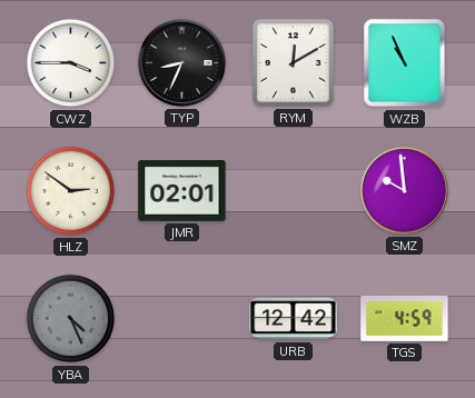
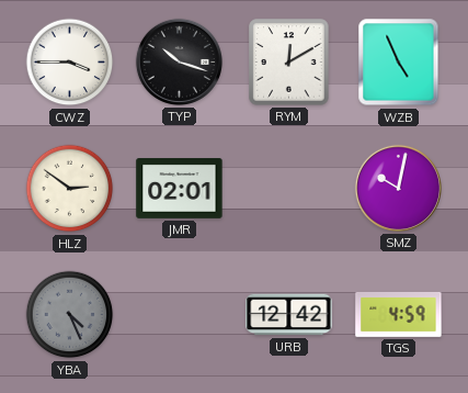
TYP: 8:34 -> 10:18
WZB: 10:56 -> 4:56
SMZ: 9:59 -> 10:02
